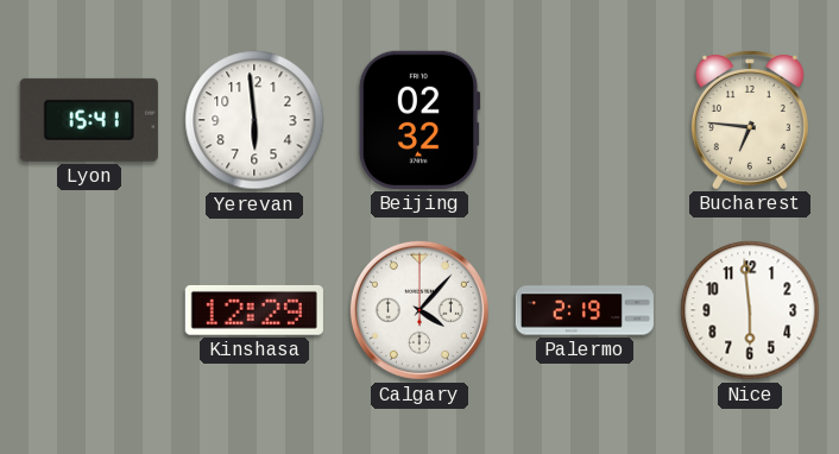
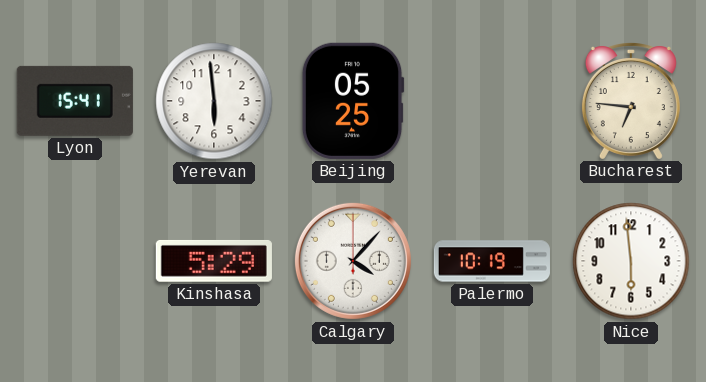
Beijing: 02:32 -> 05:25
Kinshasa: 12:29 -> 5:29
Palermo: 2:19 -> 10:19
